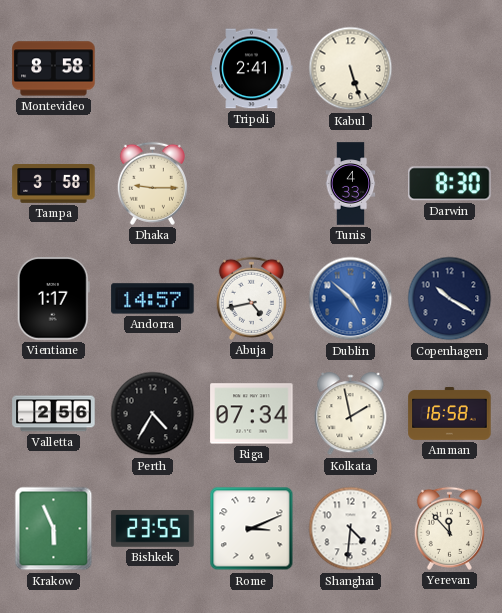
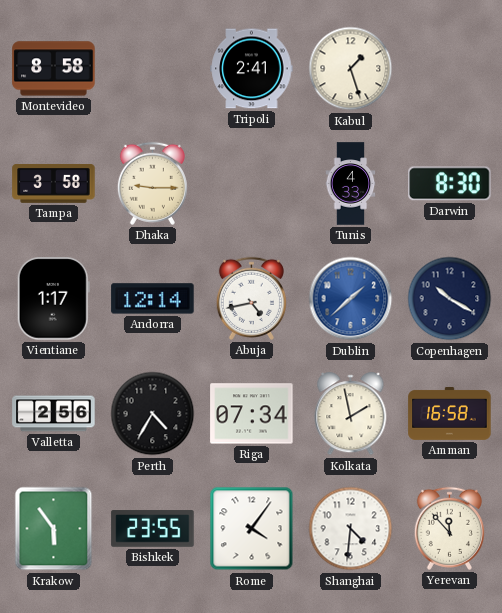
Kabul: 5:27 -> 1:27
Andorra: 14:57 -> 12:14
Dublin: 4:52 -> 1:38
Krakow: 5:56 -> 5:54
Rome: 3:11 -> 4:06
